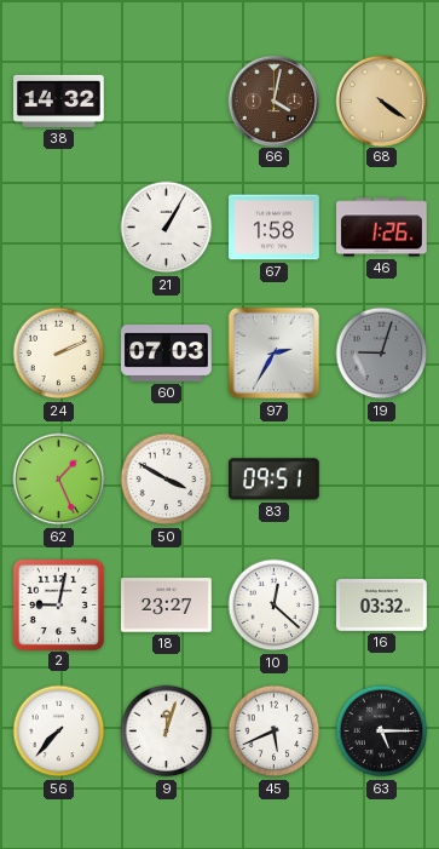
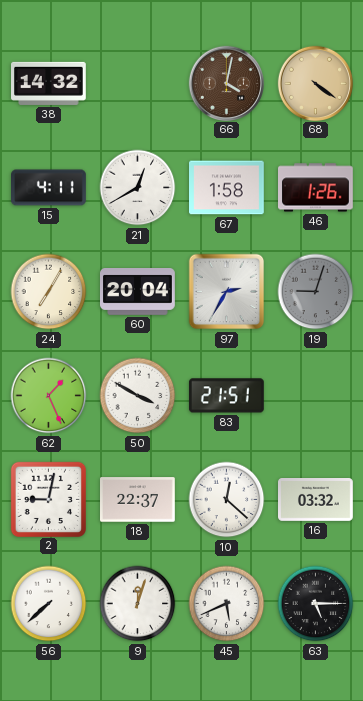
15: none -> 4:11
21: 1:05 -> 12:40
24: 2:11 -> 7:05
60: 07:03 -> 20:04
83: 09:51 -> 21:51
18: 23:27 -> 22:37
56: 7:37 -> 7:38
